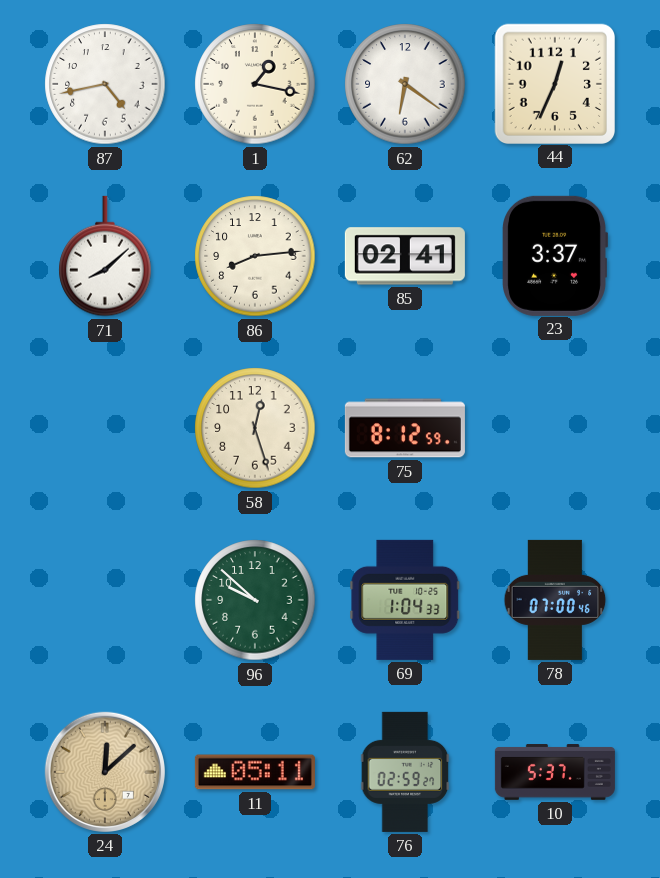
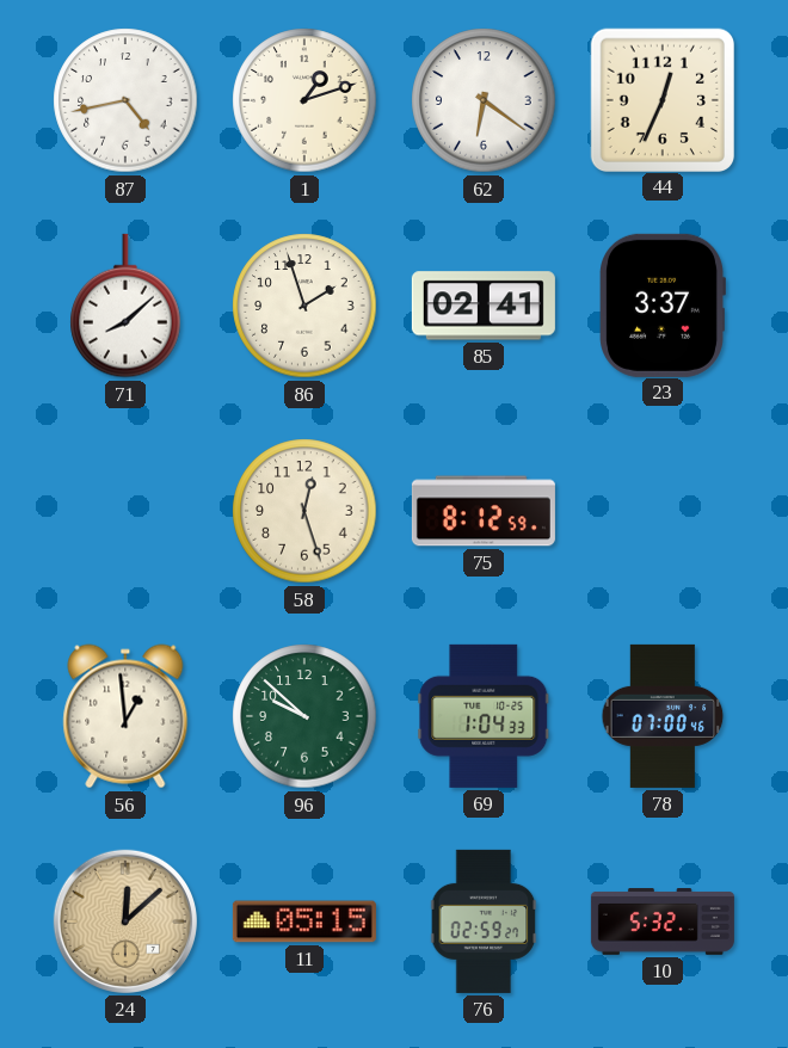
1: 1:17 -> 1:12
86: 8:14 -> 1:57
56: none -> 12:59
11: 05:11 -> 05:15
10: 5:37 -> 5:32
